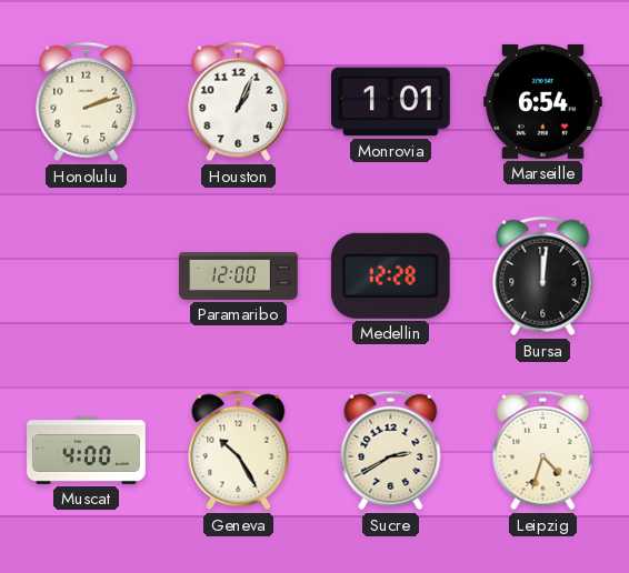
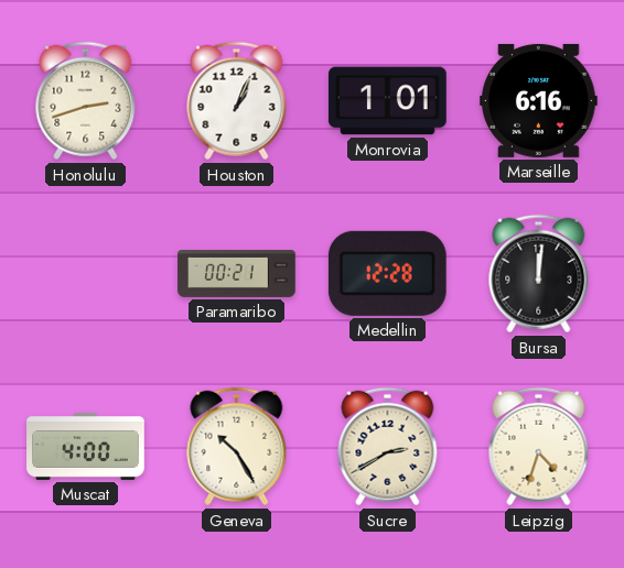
Honolulu: 2:12 -> 2:42
Marseille: 6:54 -> 6:16
Paramaribo: 12:00 -> 00:21
